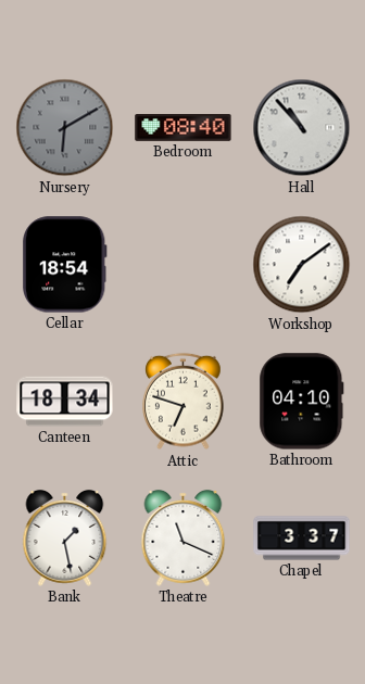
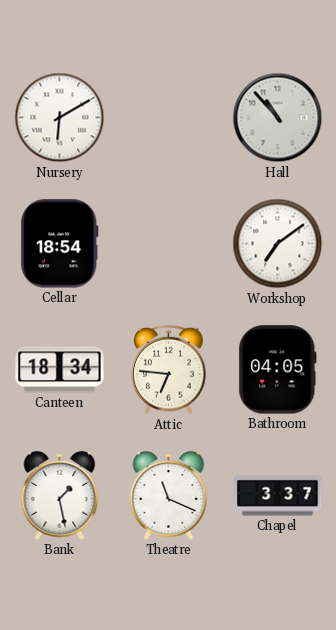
Nursery dial: grey -> white
Bedroom: 08:40 -> none
Attic: 6:48 -> 6:46
Bathroom: 04:10 -> 04:05
